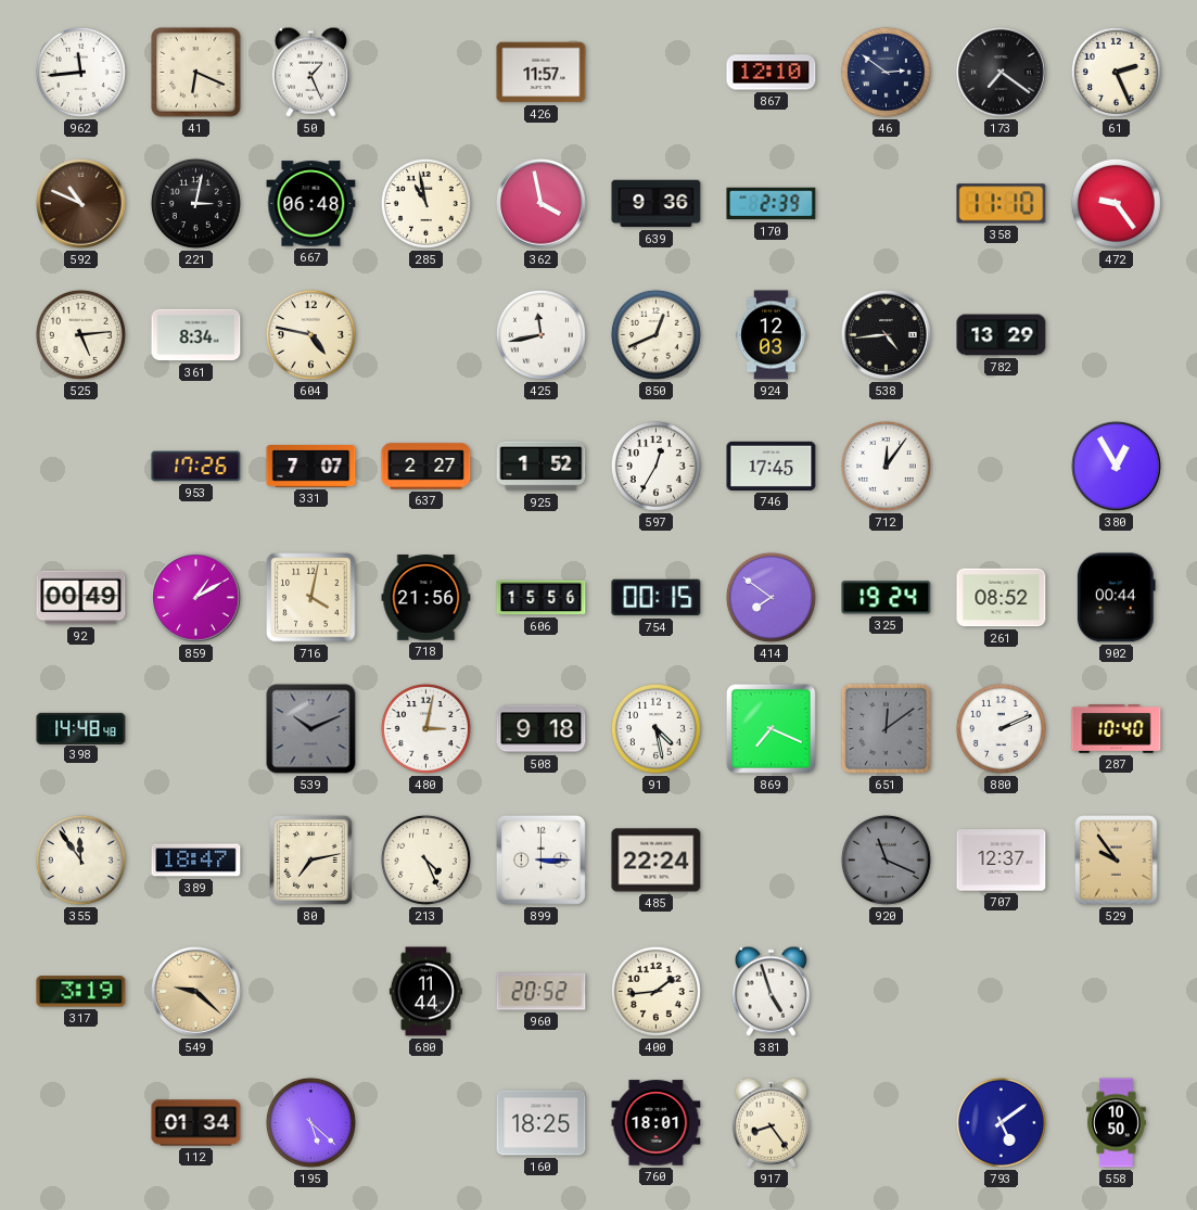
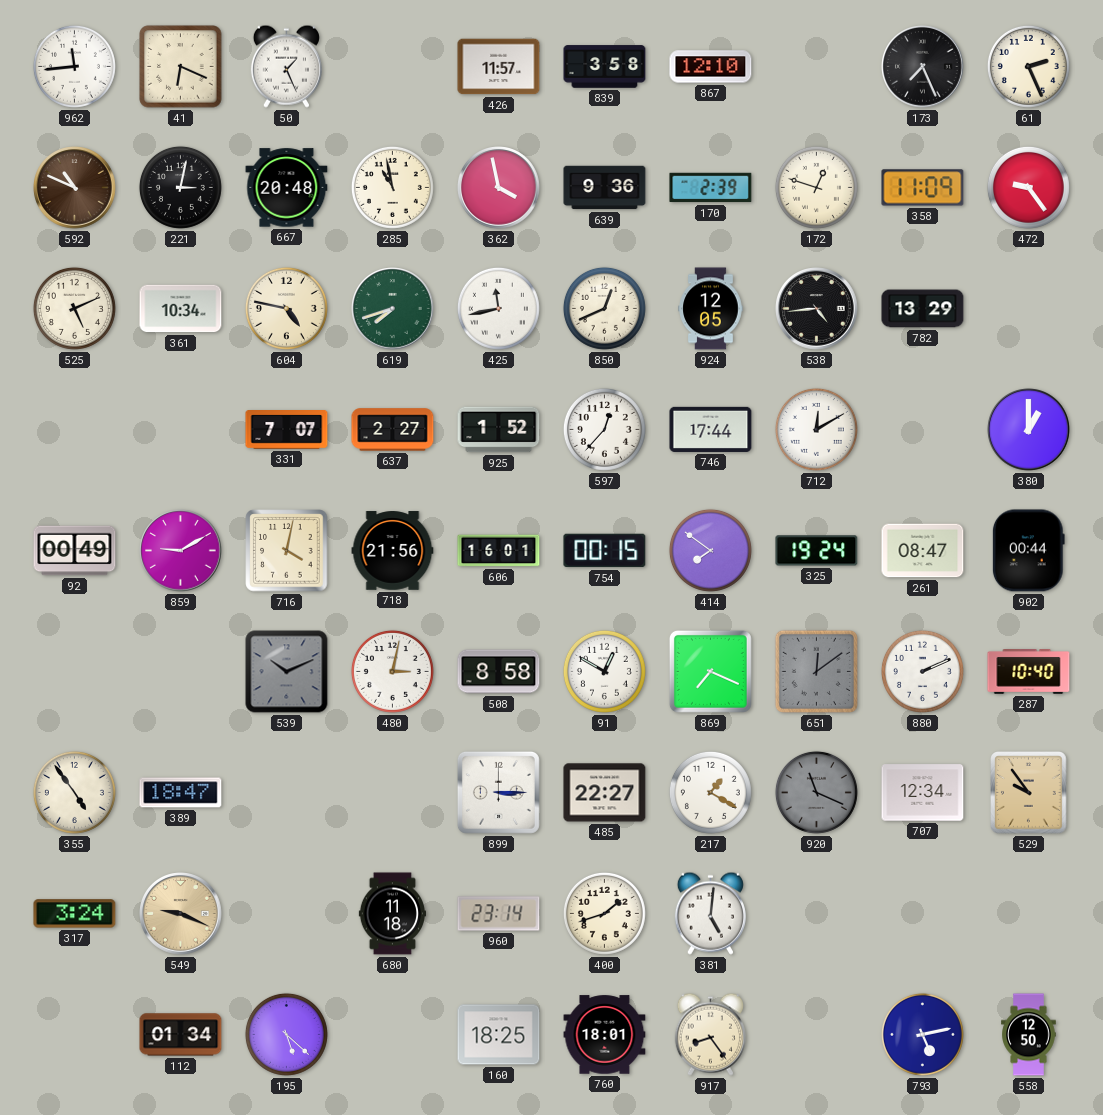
839: none -> 3:58
46: 2:51 -> none
173: 7:21 -> 7:26
667: 06:48 -> 20:48
172: none -> 12:48
358: 11:10 -> 11:09
525: 5:14 -> 5:11
361: 8:34 -> 10:34
619: none -> 7:42
924: 12:03 -> 12:05
953: 17:26 -> none
597: 12:35 -> 12:37
746: 17:45 -> 17:44
712: 12:06 -> 12:10
380: 12:55 -> 1:00
859: 1:10 -> 9:10
606: 15:56 -> 16:01
261: 08:52 -> 08:47
398: 14:48 -> none
508: 9:18 -> 8:58
91: 4:28 -> 12:50
355: 11:54 -> 4:54
80: 7:13 -> none
213: 4:26 -> none
485: 22:24 -> 22:27
217: none -> 1:20
707: 12:37 -> 12:34
317: 3:19 -> 3:24
549: 9:22 -> 9:19
680: 11:44 -> 11:18
960: 20:52 -> 23:14
400: 1:44 -> 1:42
381: 4:57 -> 5:01
793: 5:09 -> 5:13
558: 10:50 -> 12:50
